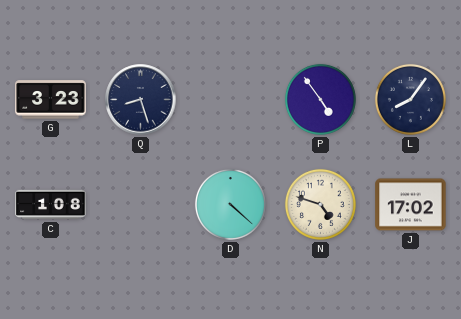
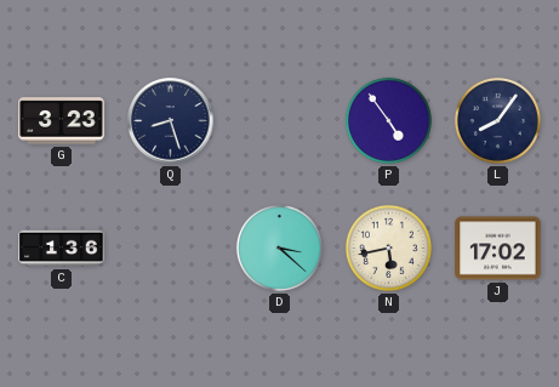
C: 1:08 -> 1:36
D: 4:22 -> 3:22
N: 4:48 -> 5:43
